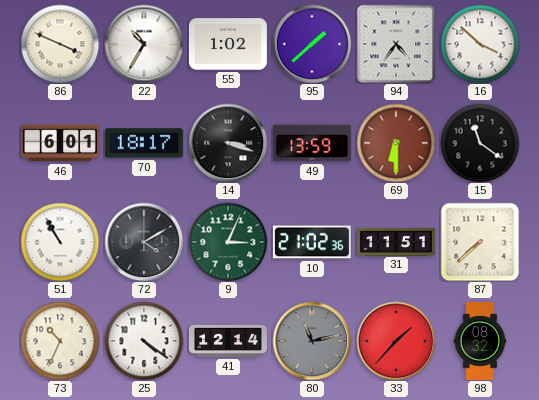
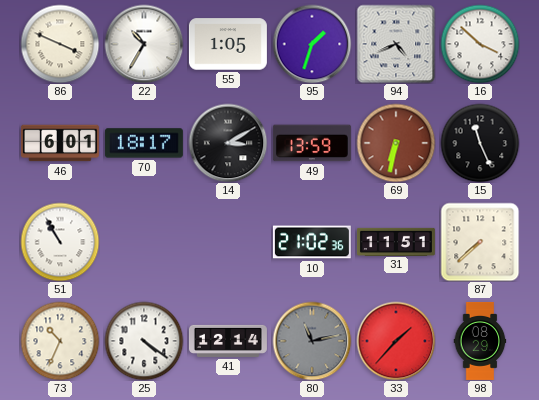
55: 1:02 -> 1:05
95: 1:38 -> 1:33
94: 4:36 -> 4:41
14: 3:18 -> 3:10
69: 6:30 -> 6:32
15: 11:21 -> 11:26
72: 4:10 -> none
9: 3:04 -> none
98: 08:32 -> 08:29
